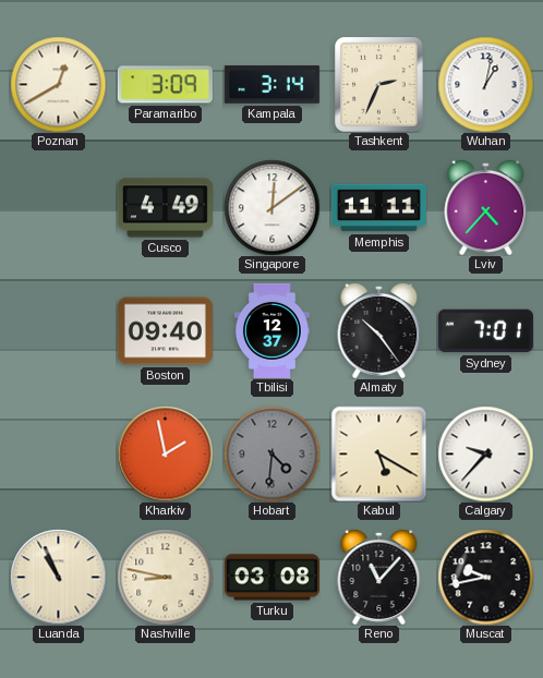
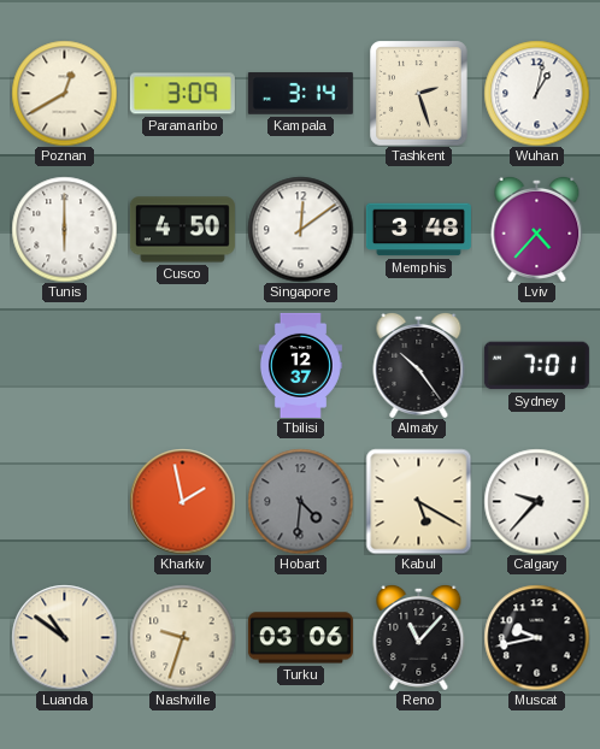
Tashkent: 2:34 -> 2:27
Tunis: none -> 6:00
Cusco: 4:49 -> 4:50
Memphis: 11:11 -> 3:48
Boston: 09:40 -> none
Luanda: 10:56 -> 10:51
Nashville: 8:47 -> 9:33
Turku: 03:08 -> 03:06
